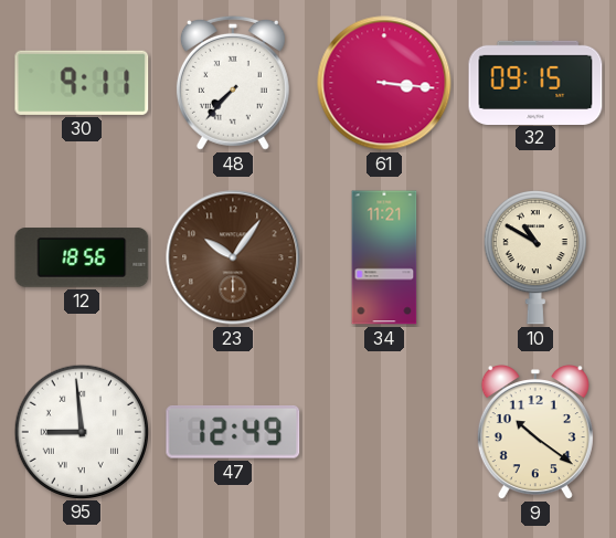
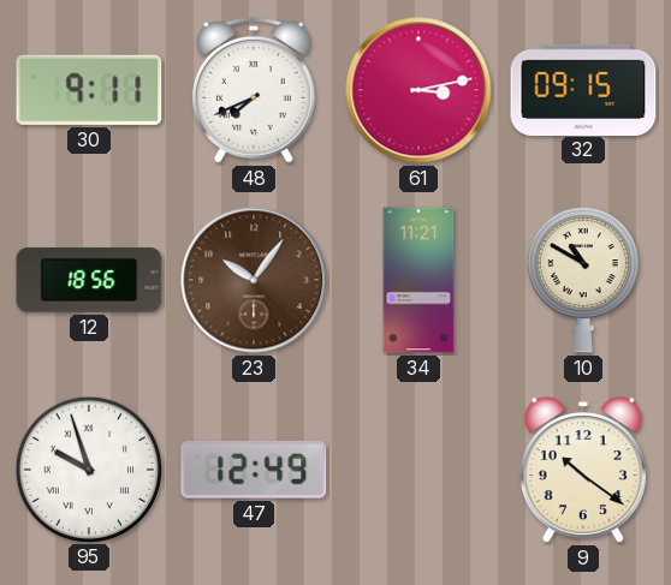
48: 7:37 -> 7:41
61: 3:16 -> 3:13
95: 8:59 -> 9:57
